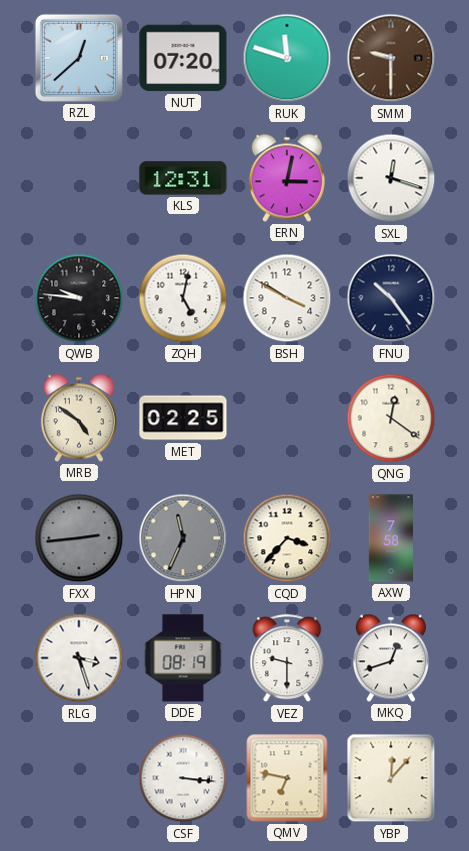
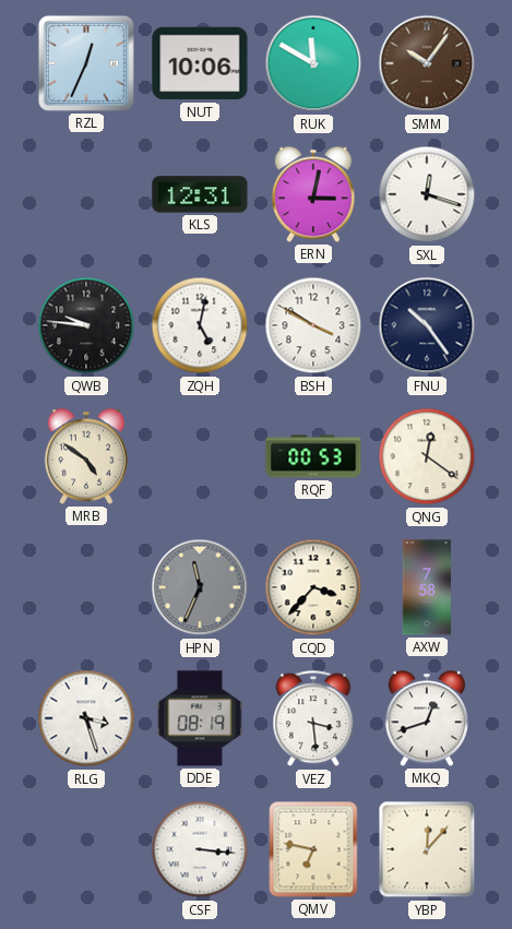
RZL: 12:38 -> 12:34
NUT: 07:20 -> 10:06
RUK: 11:48 -> 11:50
SMM: 9:30 -> 10:06
MET: 02:25 -> none
RQF: none -> 00:53
FXX: 2:44 -> none
VEZ: 9:30 -> 3:29
